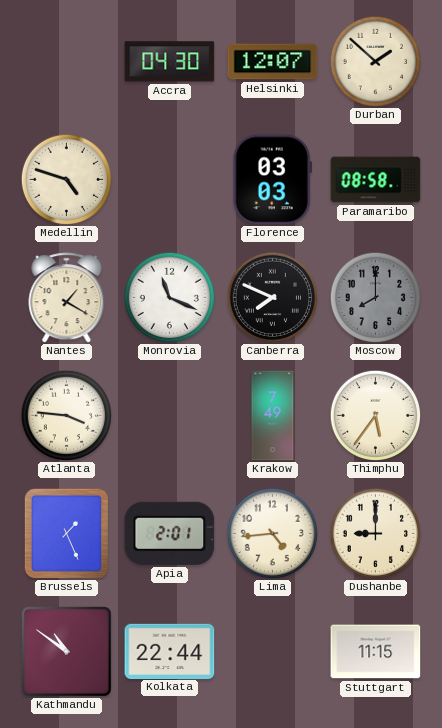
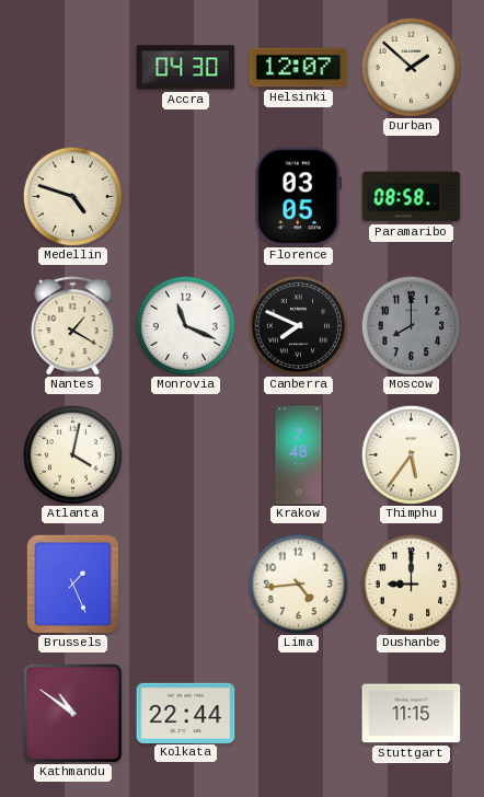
Florence: 03:03 -> 03:05
Atlanta: 3:46 -> 4:02
Krakow: 7:49 -> 7:48
Apia: 2:01 -> none
